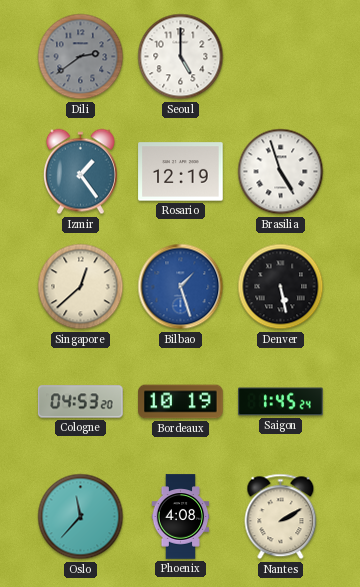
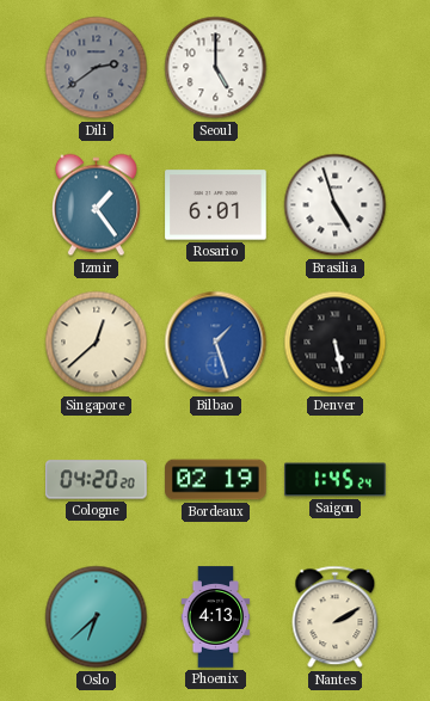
Rosario: 12:19 -> 6:01
Cologne: 04:53 -> 04:20
Bordeaux: 10:19 -> 02:19
Oslo: 11:37 -> 6:38
Phoenix: 4:08 -> 4:13
